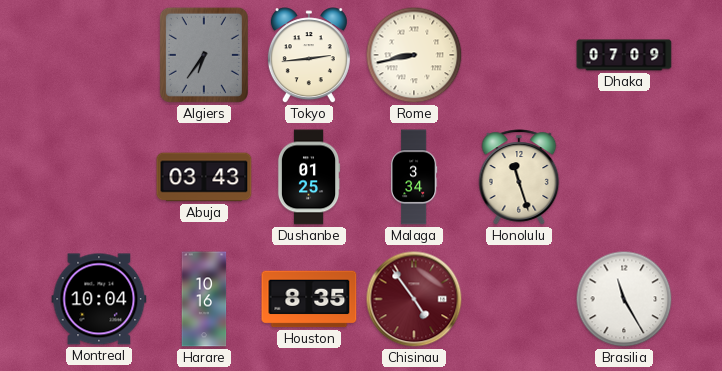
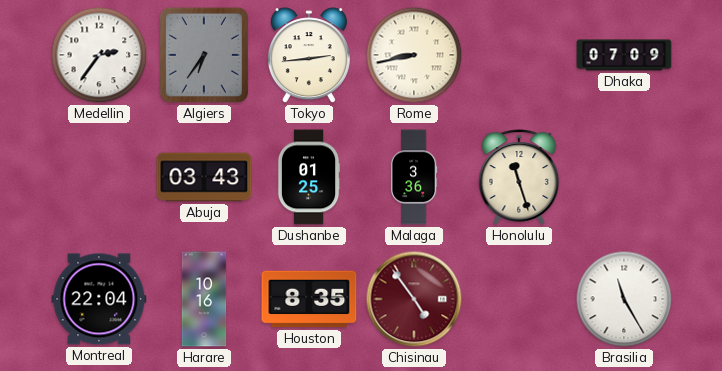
Medellin: none -> 2:36
Malaga: 3:34 -> 3:36
Montreal: 10:04 -> 22:04
